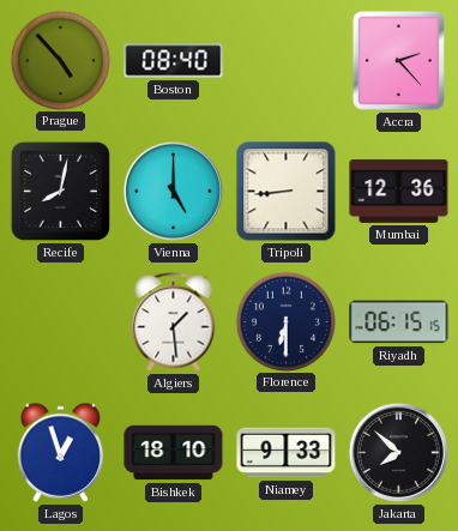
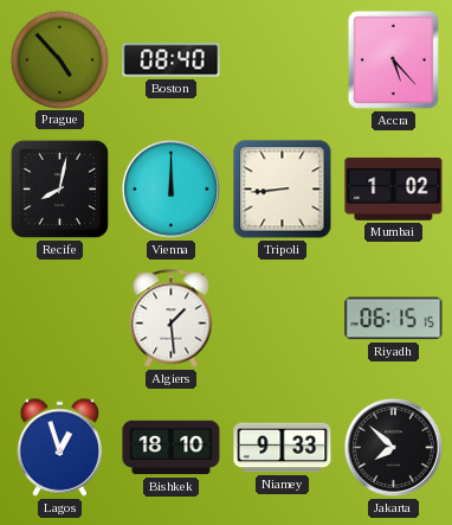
Accra: 2:23 -> 5:23
Vienna: 5:00 -> 12:00
Mumbai: 12:36 -> 1:02
Florence: 6:30 -> none
